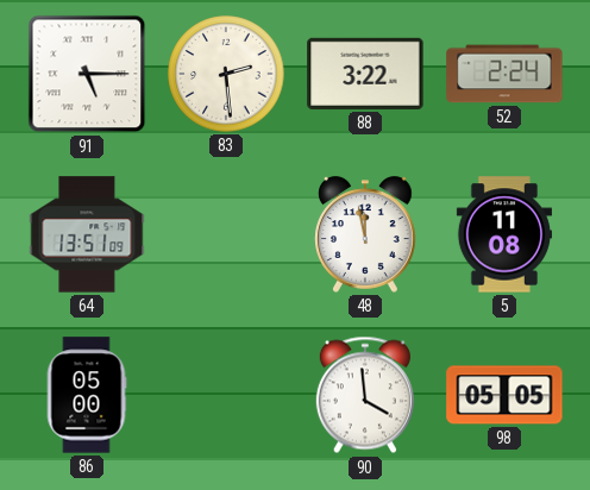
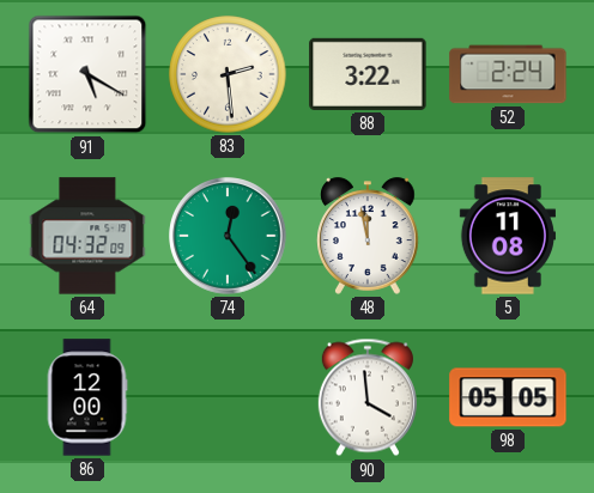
91: 5:15 -> 5:20
64: 13:51 -> 04:32
74: none -> 12:24
86: 05:00 -> 12:00
